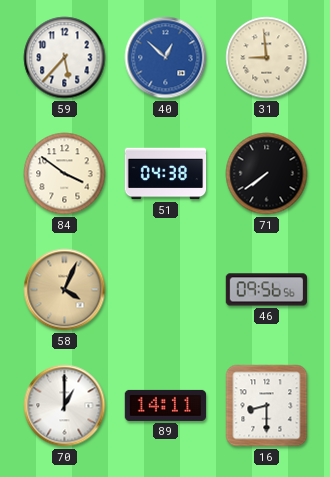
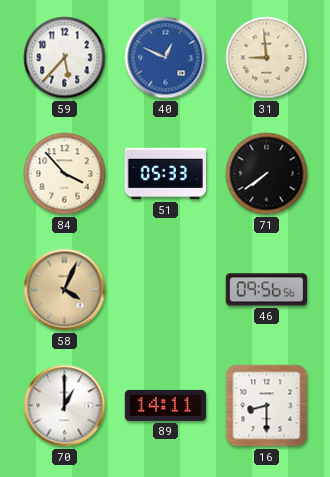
40: 12:52 -> 12:49
84: 3:51 -> 3:53
51: 04:38 -> 05:33
